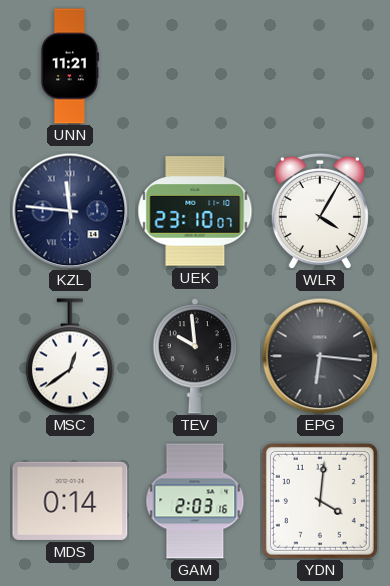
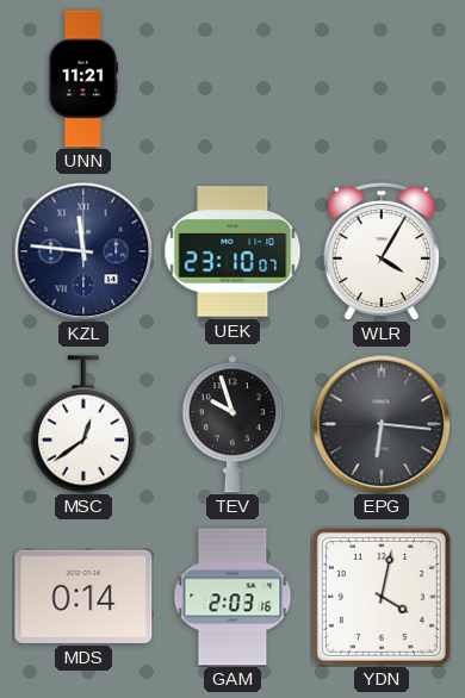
TEV: 9:59 -> 9:57
YDN: 4:01 -> 4:02
